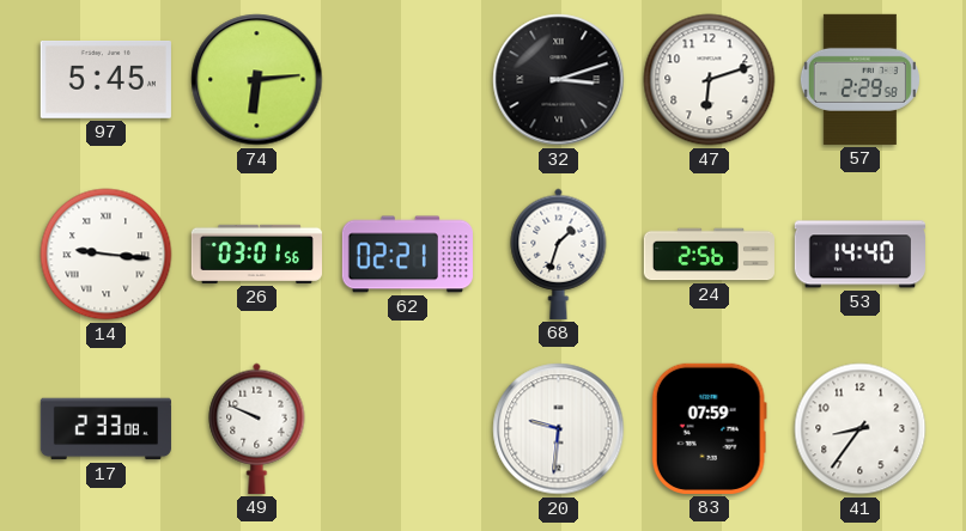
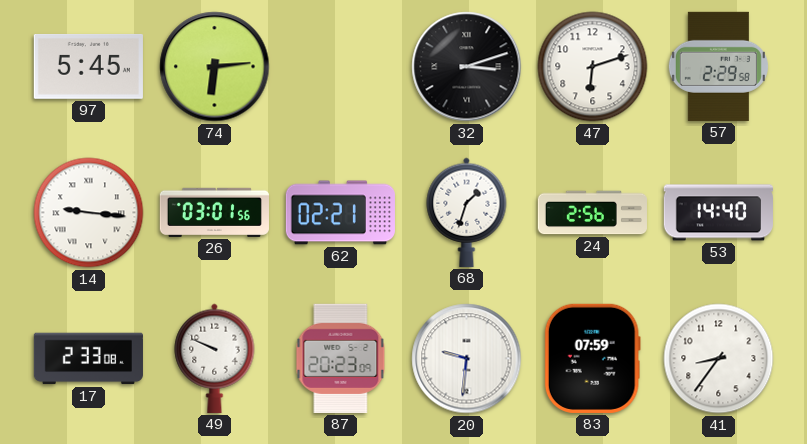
87: none -> 20:23
